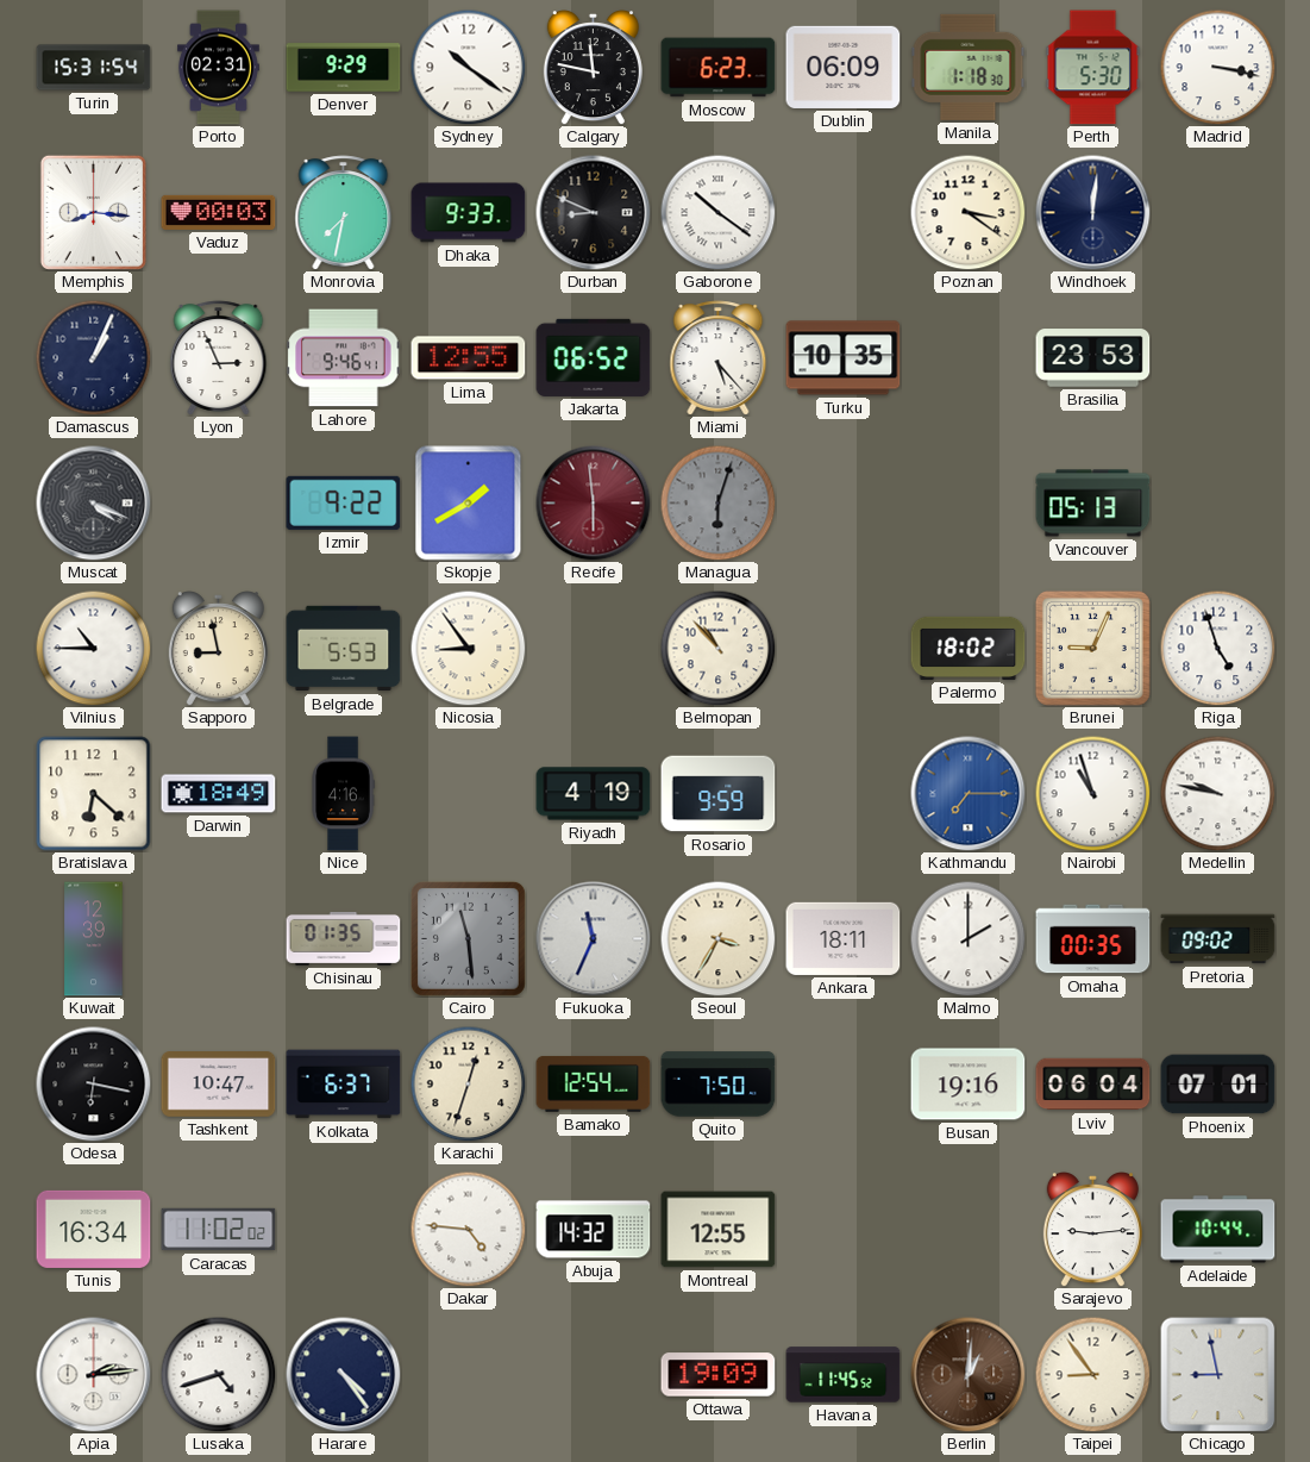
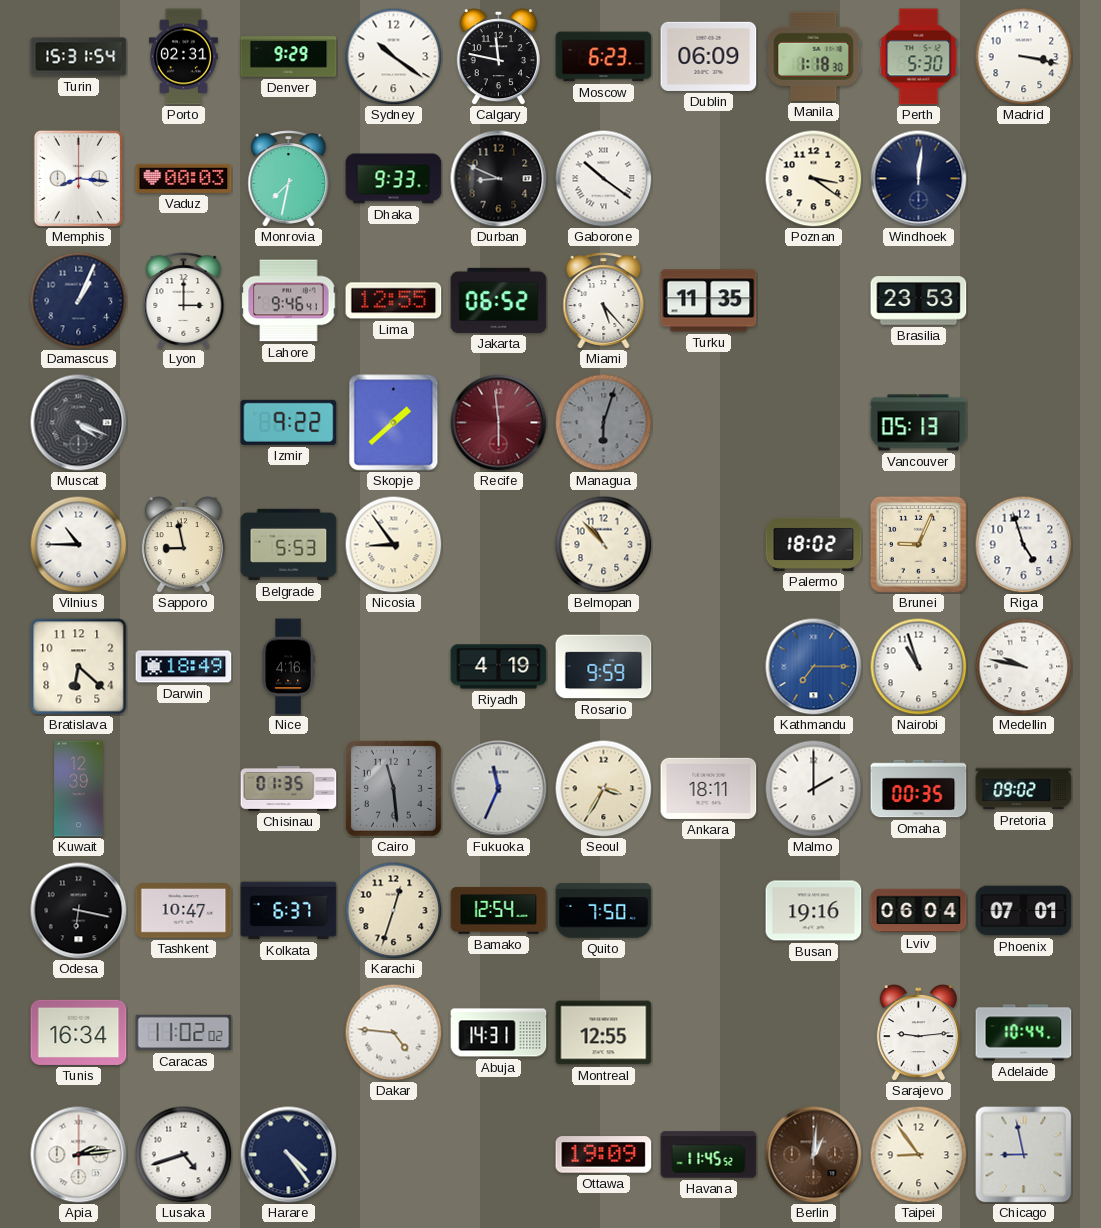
Lyon: 2:56 -> 3:00
Turku: 10:35 -> 11:35
Skopje: 1:40 -> 1:38
Abuja: 14:32 -> 14:31
